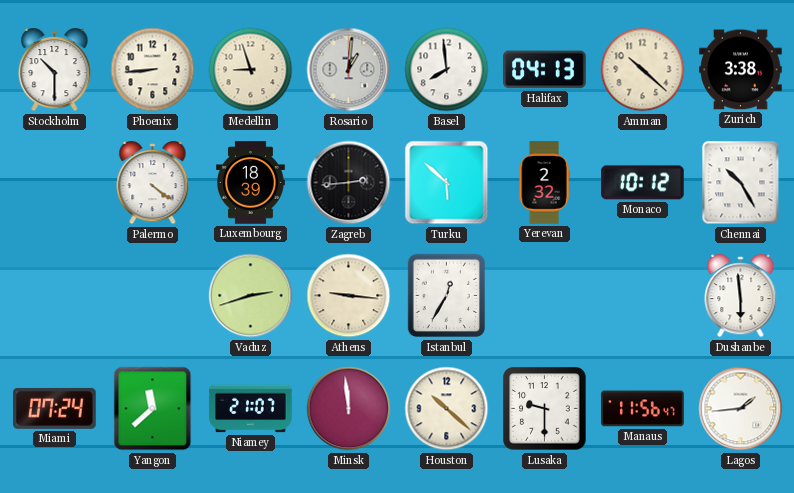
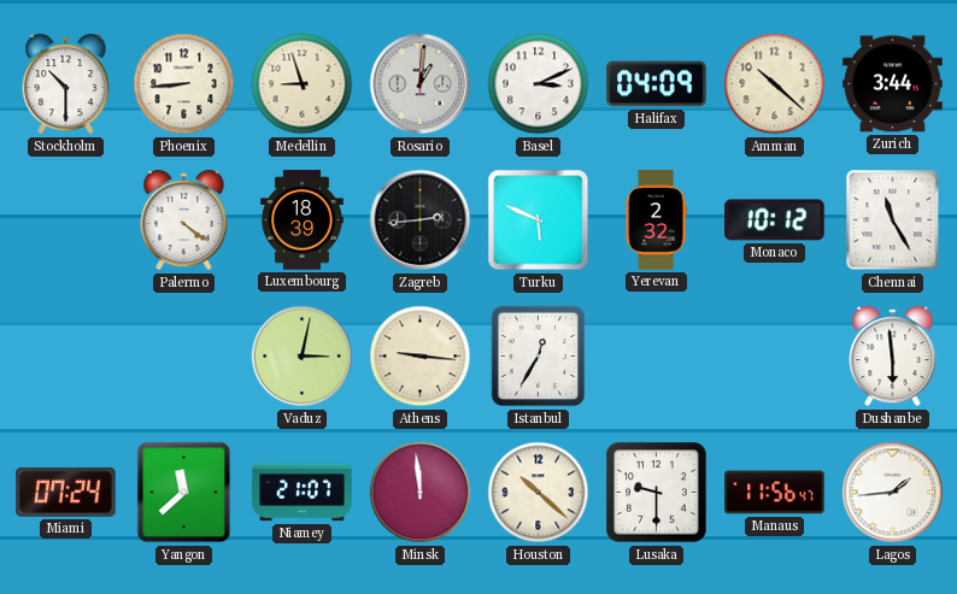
Basel: 7:59 -> 3:11
Halifax: 04:13 -> 04:09
Zurich: 3:38 -> 3:44
Turku: 5:52 -> 5:49
Chennai: 10:25 -> 11:25
Vaduz: 2:42 -> 3:02
